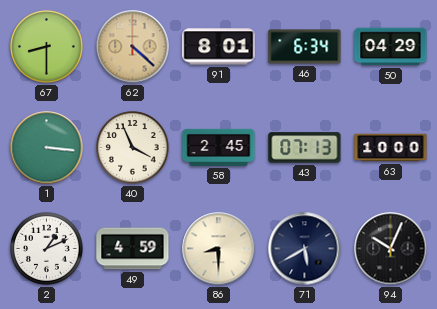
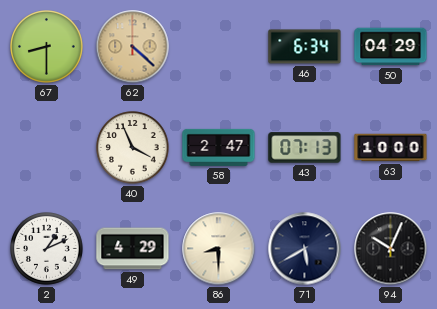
91: 8:01 -> none
1: 3:16 -> none
58: 2:45 -> 2:47
49: 4:59 -> 4:29
